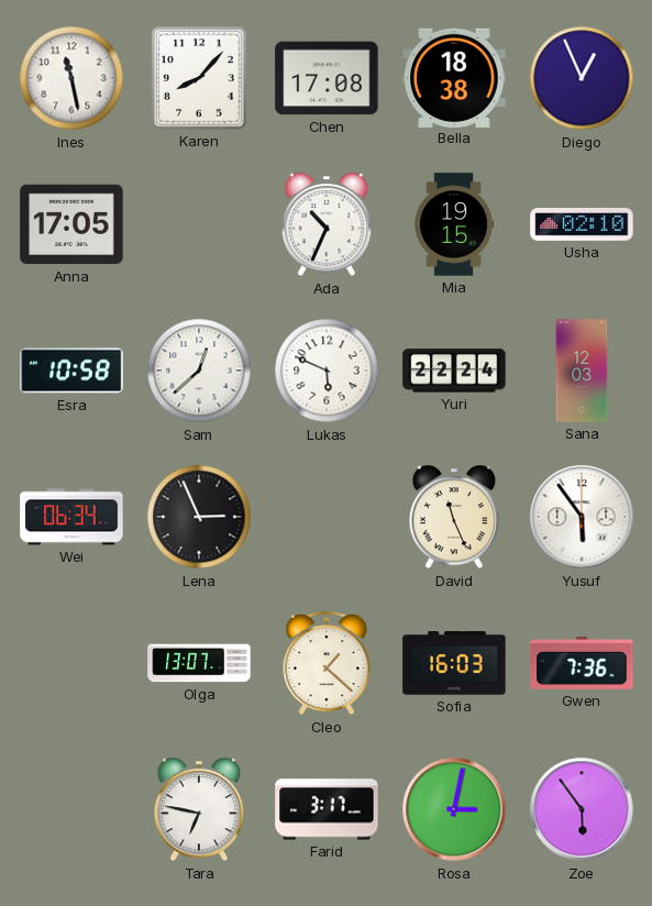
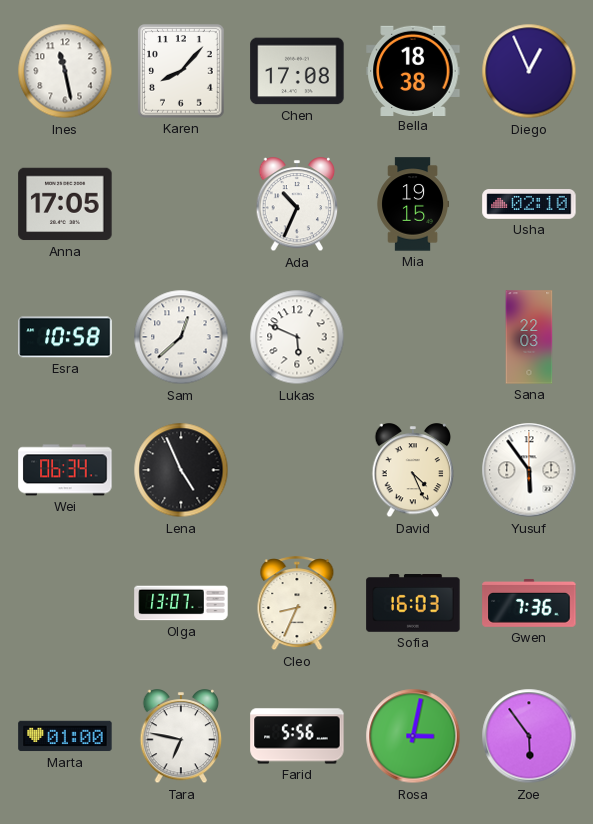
Yuri: 22:24 -> none
Sana: 12:03 -> 22:03
Lena: 2:56 -> 4:56
David: 11:26 -> 4:26
Cleo: 1:22 -> 8:34
Marta: none -> 01:00
Farid: 3:17 -> 5:56
